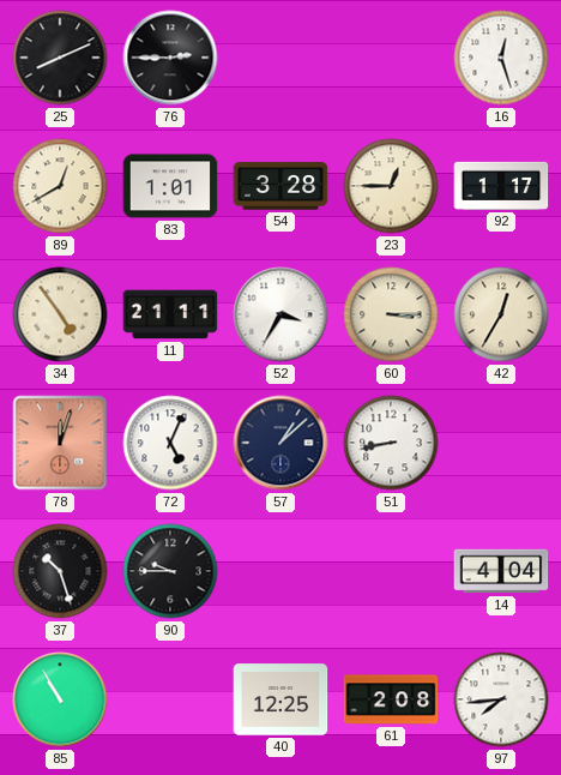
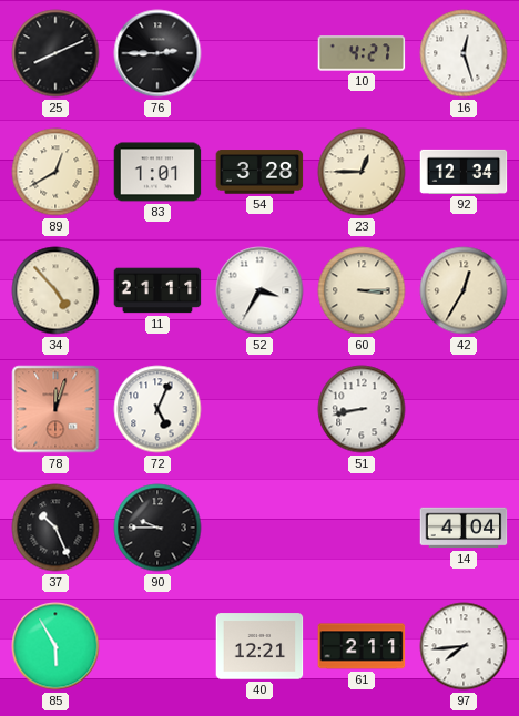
10: none -> 4:27
92: 1:17 -> 12:34
34: 4:54 -> 4:53
57: 1:08 -> none
37: 10:27 -> 10:26
85: 10:55 -> 5:55
40: 12:25 -> 12:21
61: 2:08 -> 2:11
